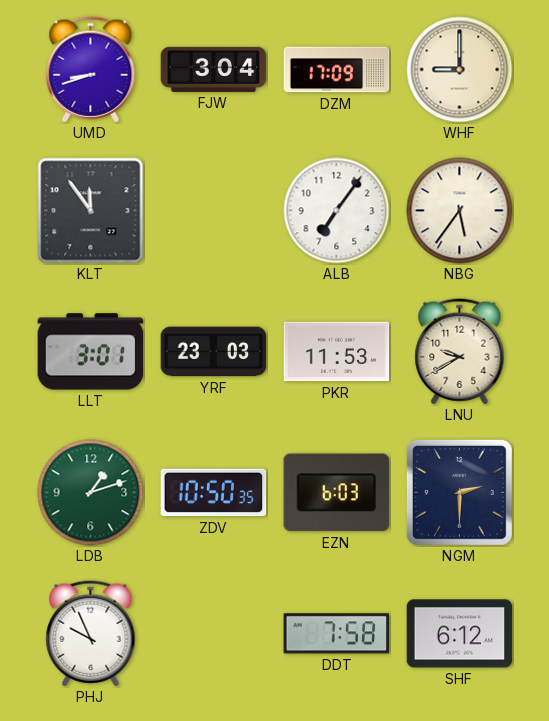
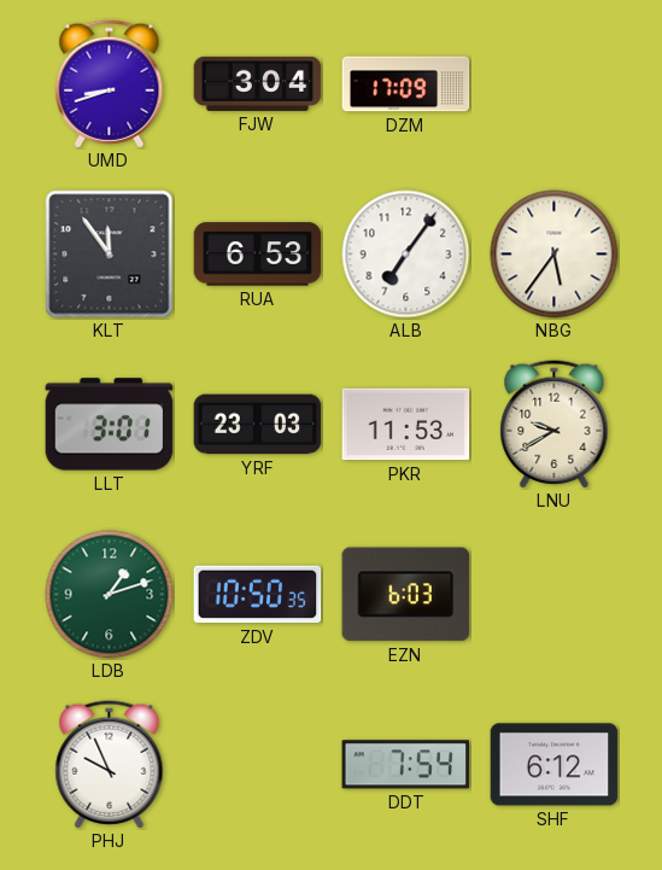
WHF: 9:00 -> none
RUA: none -> 6:53
NGM: 2:30 -> none
DDT: 7:58 -> 7:54
